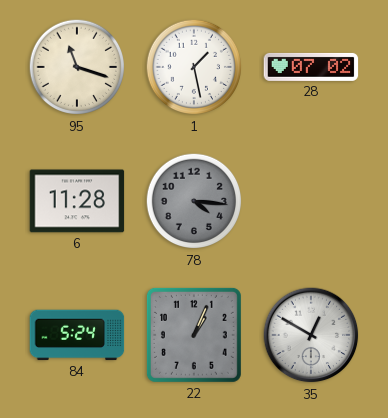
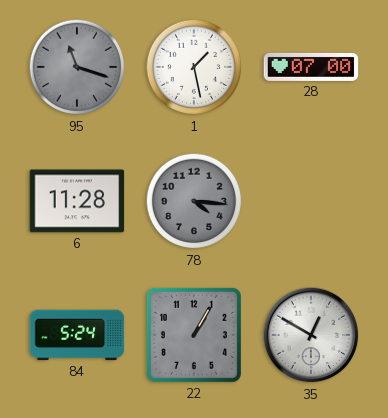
95 dial: cream -> grey
28: 07:02 -> 07:00
22: 1:04 -> 1:05
